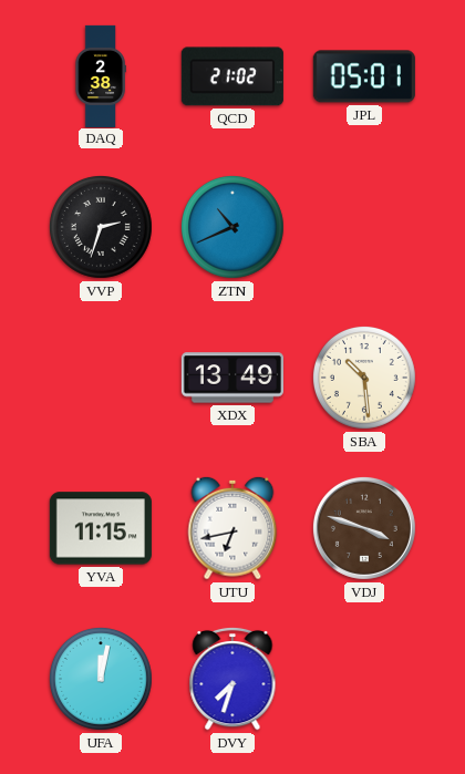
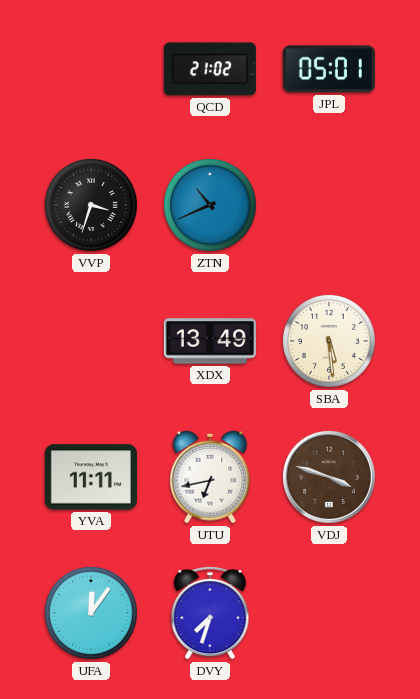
DAQ: 2:38 -> none
VVP: 2:33 -> 3:33
SBA: 10:29 -> 5:29
YVA: 11:15 -> 11:11
UFA: 12:02 -> 12:06
